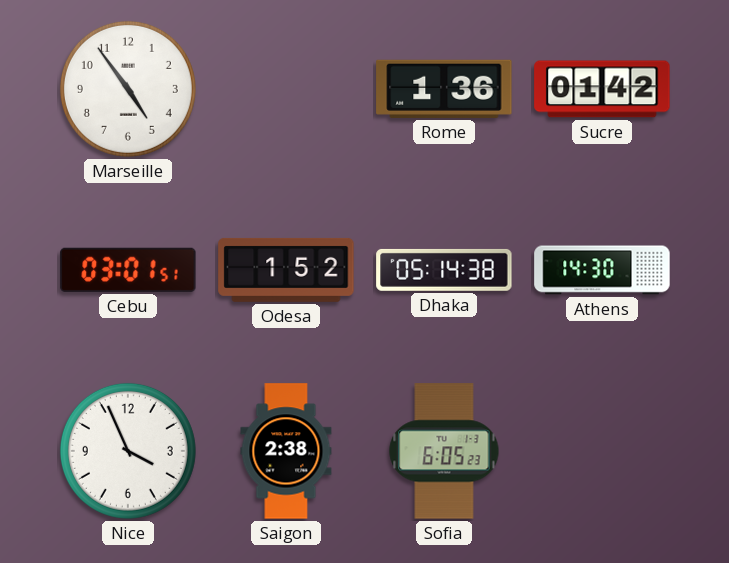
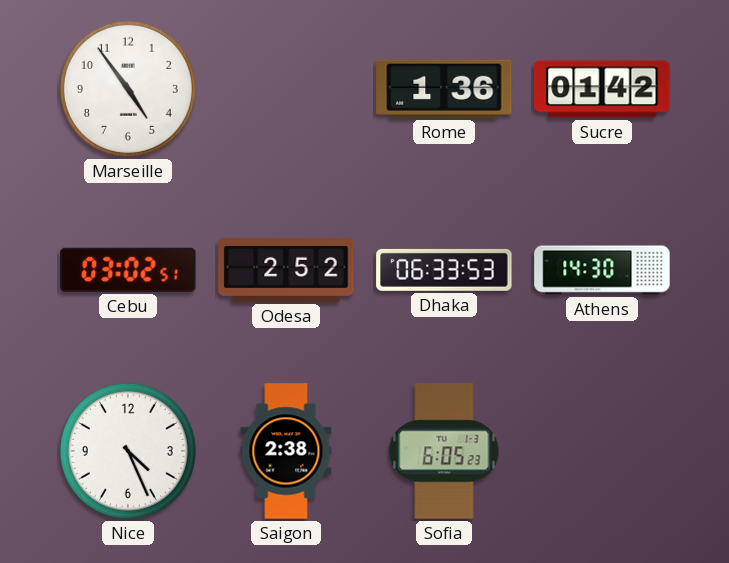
Cebu: 03:01 -> 03:02
Odesa: 1:52 -> 2:52
Dhaka: 05:14 -> 06:33
Nice: 3:56 -> 4:26
